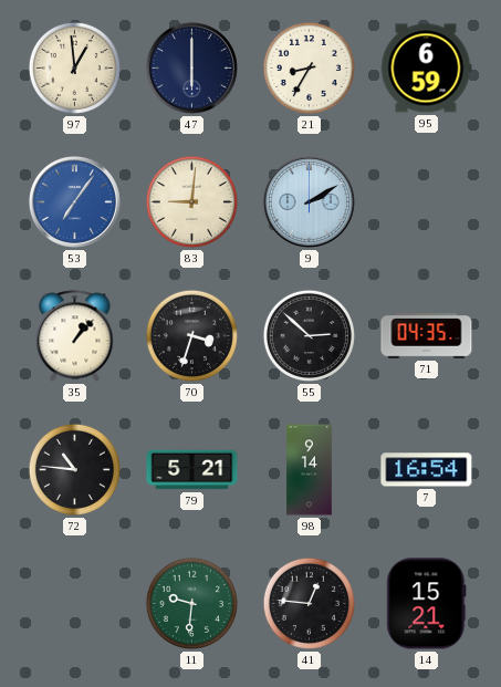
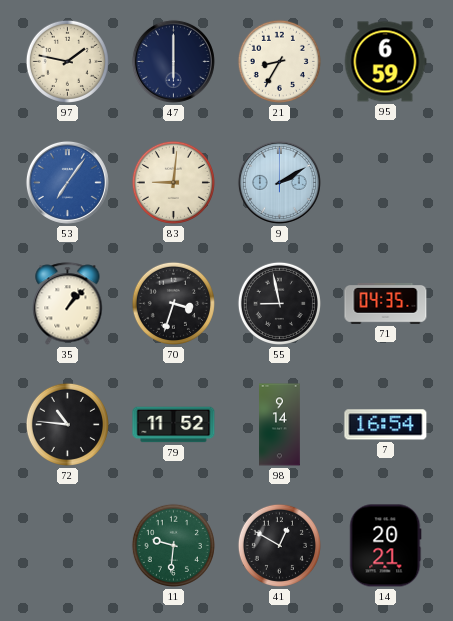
97: 12:59 -> 1:47
55: 2:52 -> 8:58
79: 5:21 -> 11:52
41: 12:46 -> 12:50
14: 15:21 -> 20:21
